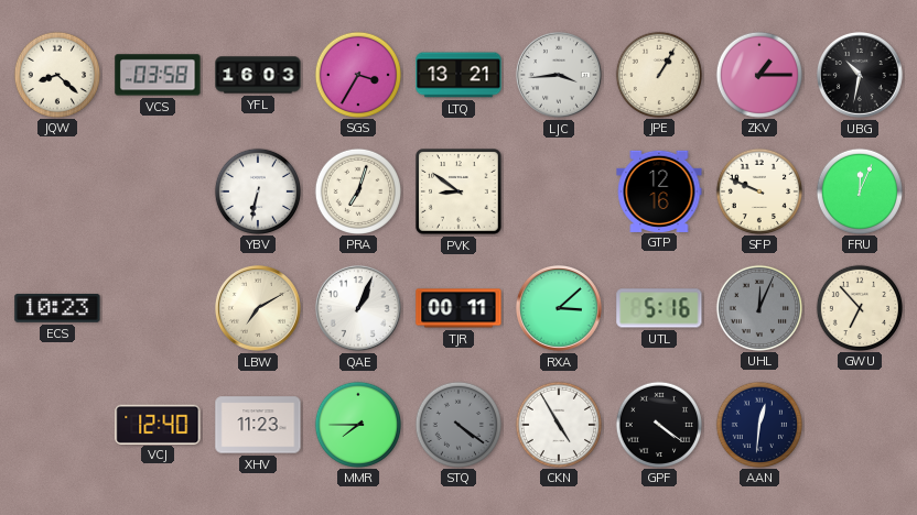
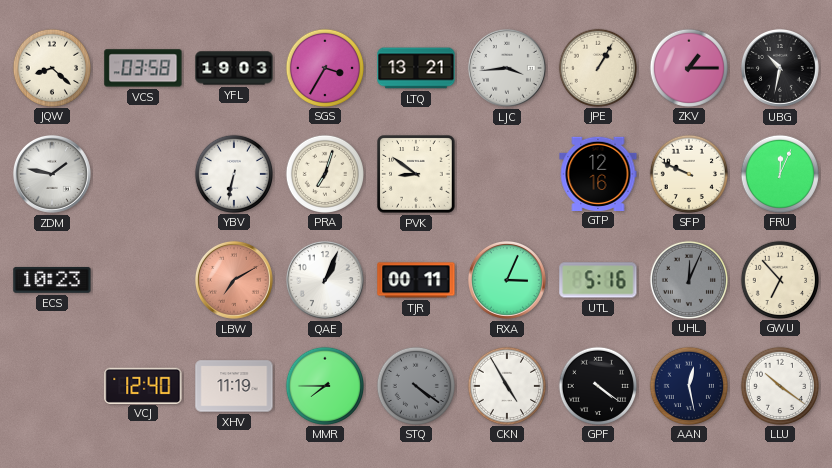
YFL: 16:03 -> 19:03
ZDM: none -> 1:47
LBW dial: cream -> salmon
RXA: 3:08 -> 3:04
XHV: 11:23 -> 11:19
AAN: 12:31 -> 12:28
LLU: none -> 10:21
